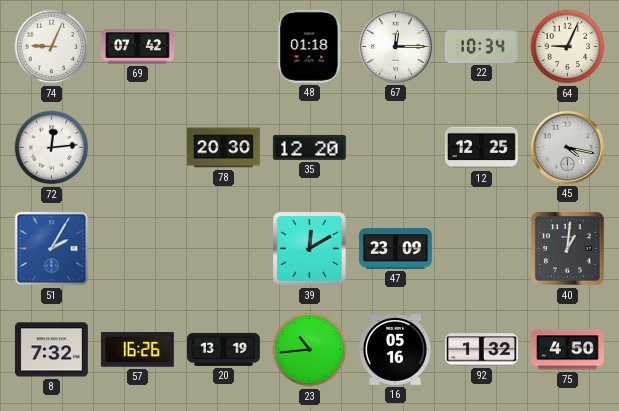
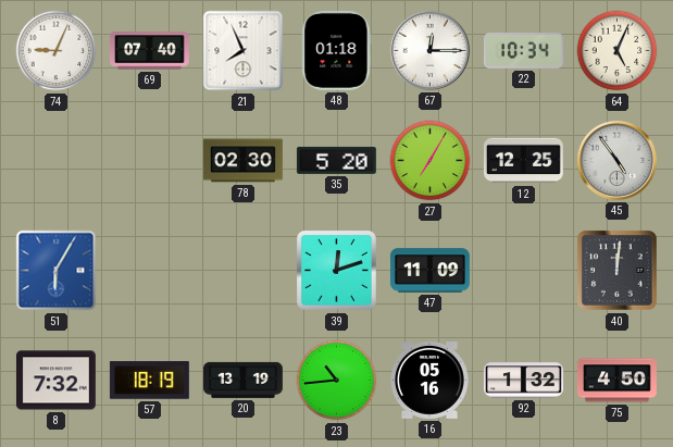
69: 07:42 -> 07:40
21: none -> 7:56
64: 9:04 -> 5:04
72: 12:14 -> none
78: 20:30 -> 02:30
35: 12:20 -> 5:20
27: none -> 7:05
45: 4:17 -> 4:54
51: 2:05 -> 6:05
39: 12:10 -> 12:12
47: 23:09 -> 11:09
40: 1:01 -> 12:01
57: 16:26 -> 18:19
